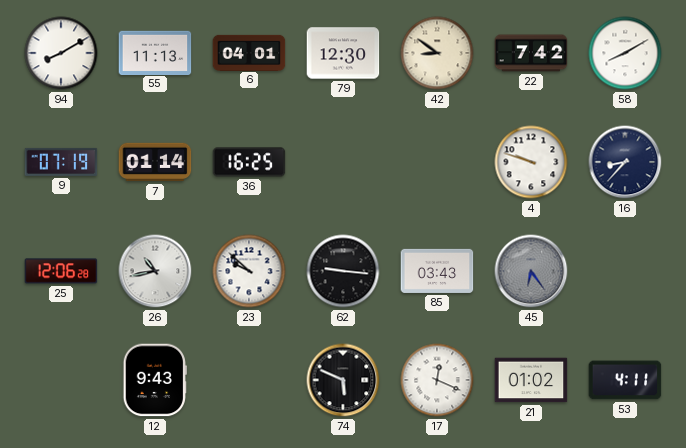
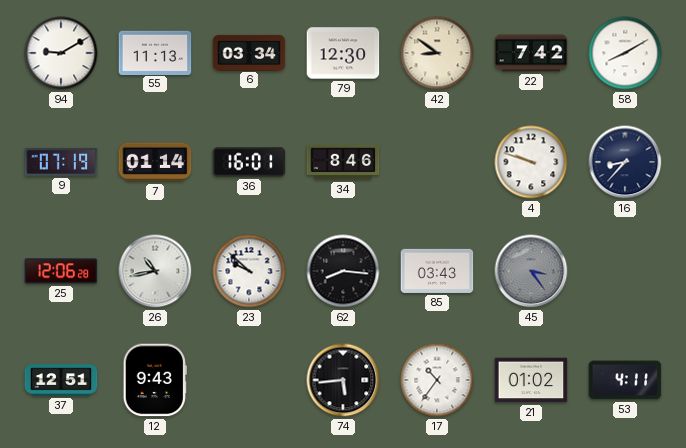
94: 8:10 -> 9:10
6: 04:01 -> 03:34
36: 16:25 -> 16:01
34: none -> 8:46
62: 9:16 -> 8:16
45: 6:24 -> 3:24
37: none -> 12:51
74: 5:49 -> 5:44
17: 12:19 -> 10:36
